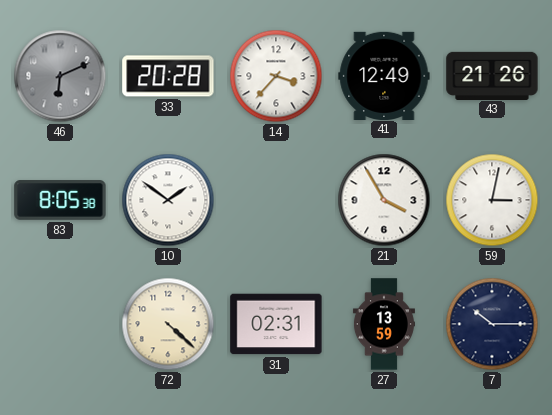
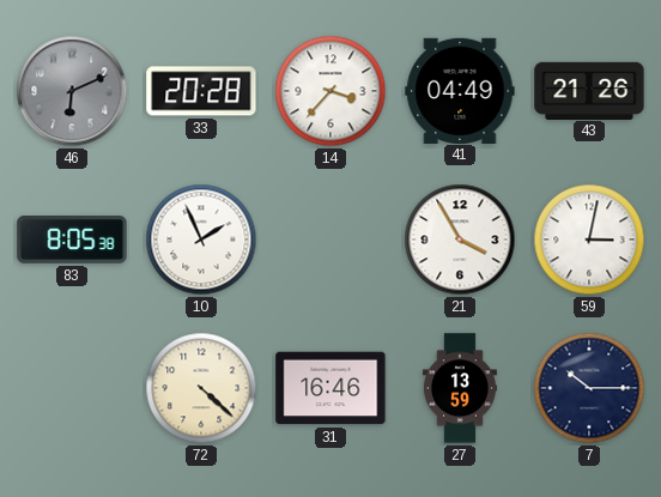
41: 12:49 -> 04:49
10: 1:51 -> 1:56
31: 02:31 -> 16:46
